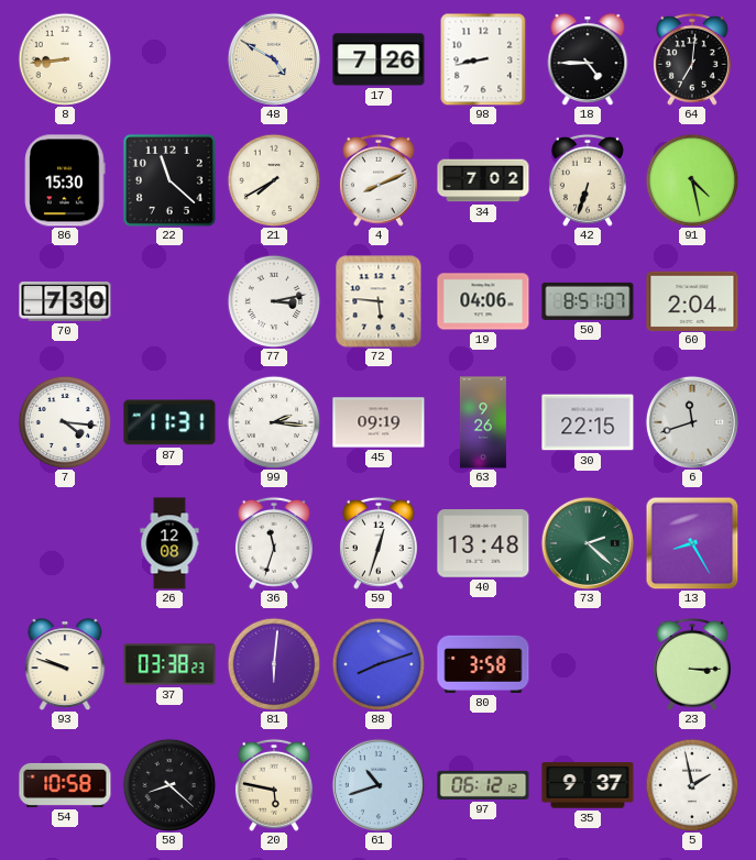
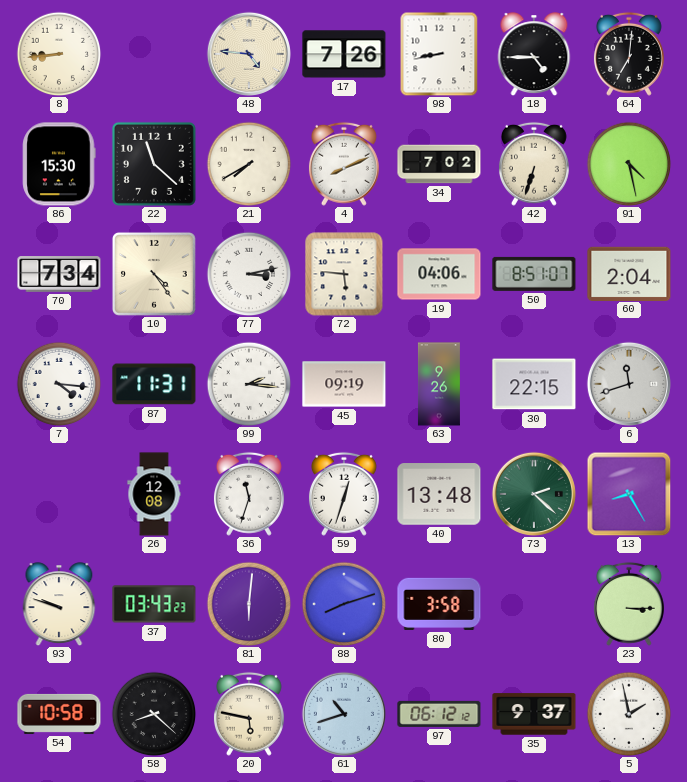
48: 4:50 -> 4:46
70: 7:30 -> 7:34
10: none -> 4:24
37: 03:38 -> 03:43
